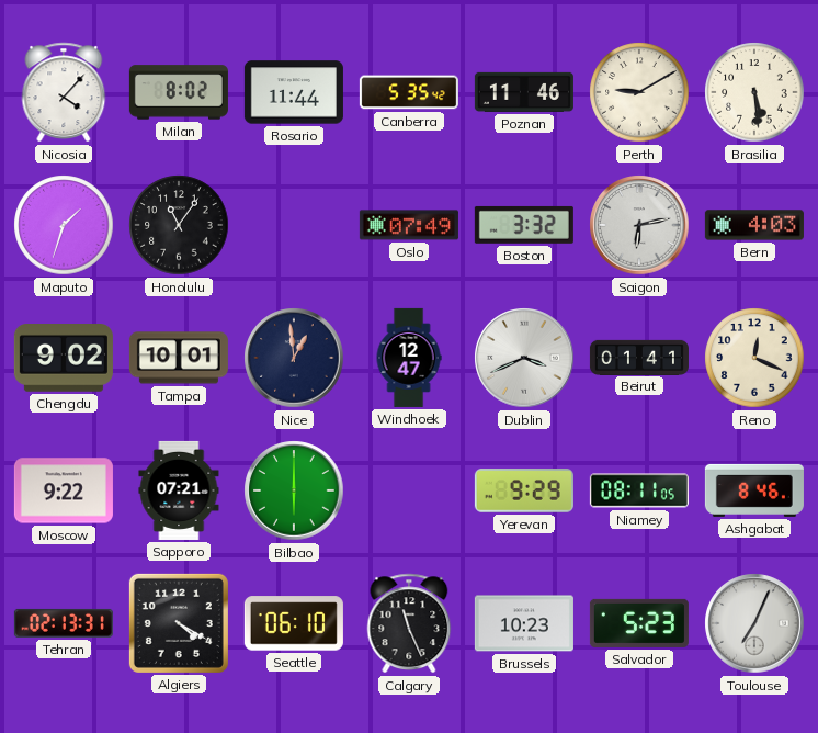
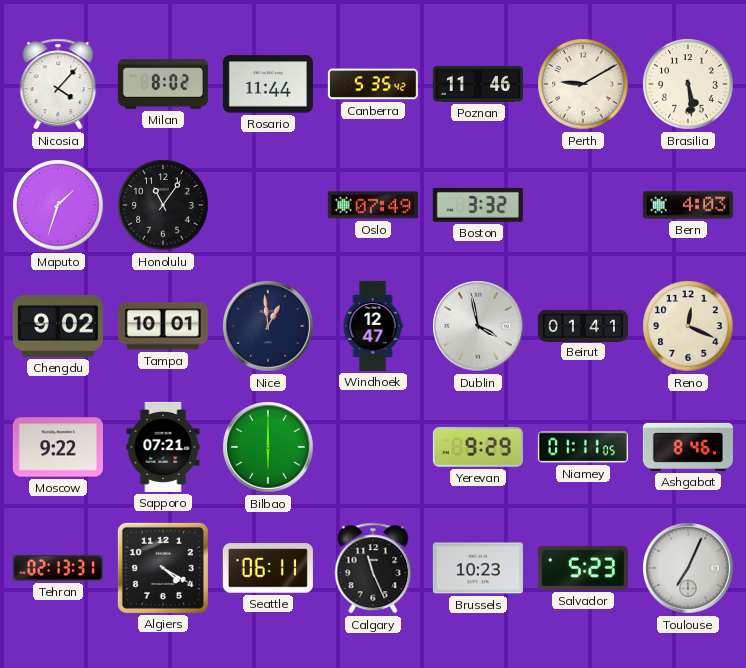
Saigon: 6:13 -> none
Dublin: 3:41 -> 3:58
Niamey: 08:11 -> 01:11
Seattle: 06:10 -> 06:11
